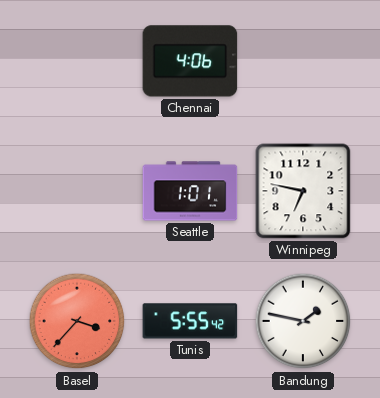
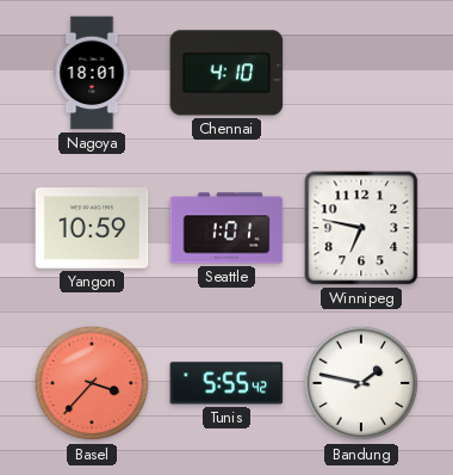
Nagoya: none -> 18:01
Chennai: 4:06 -> 4:10
Yangon: none -> 10:59
